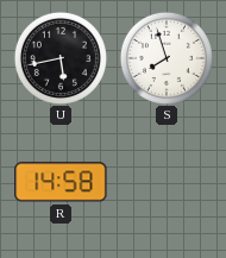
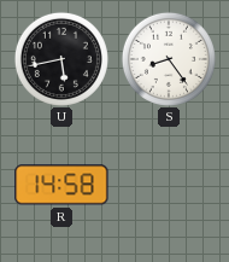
S: 7:57 -> 8:24
